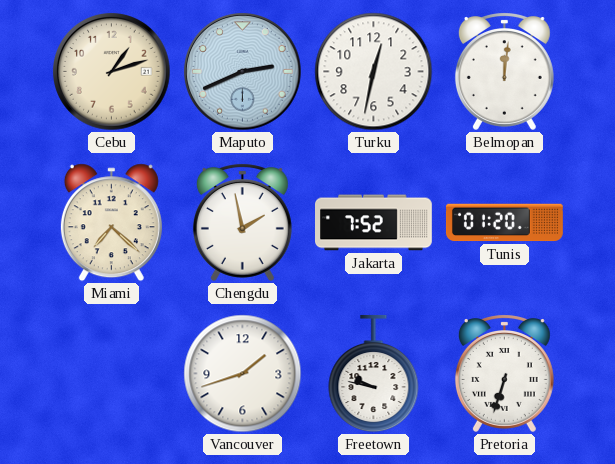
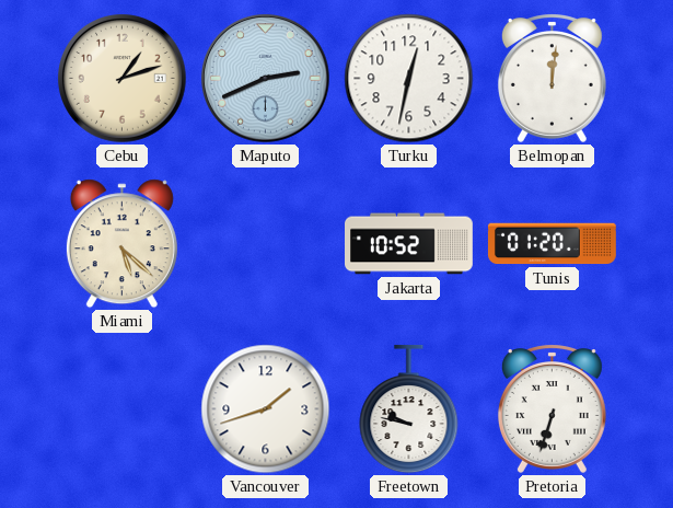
Miami: 7:22 -> 5:22
Chengdu: 1:58 -> none
Jakarta: 7:52 -> 10:52
